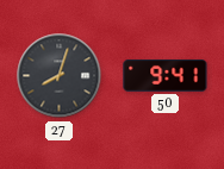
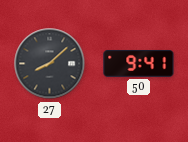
27: 8:03 -> 8:08
